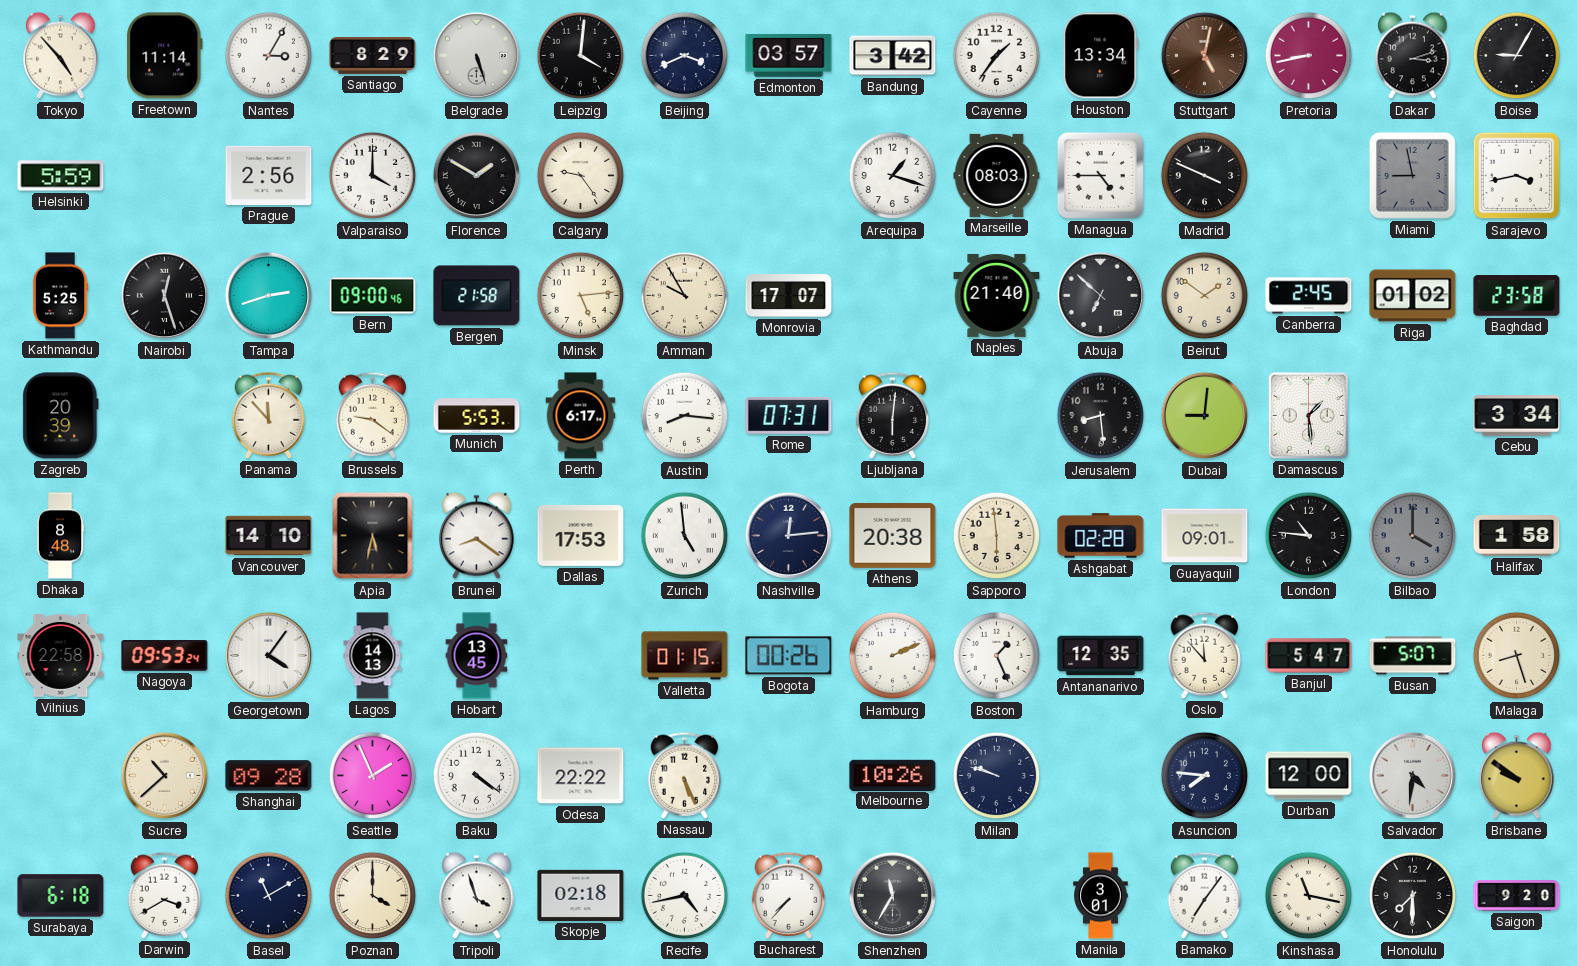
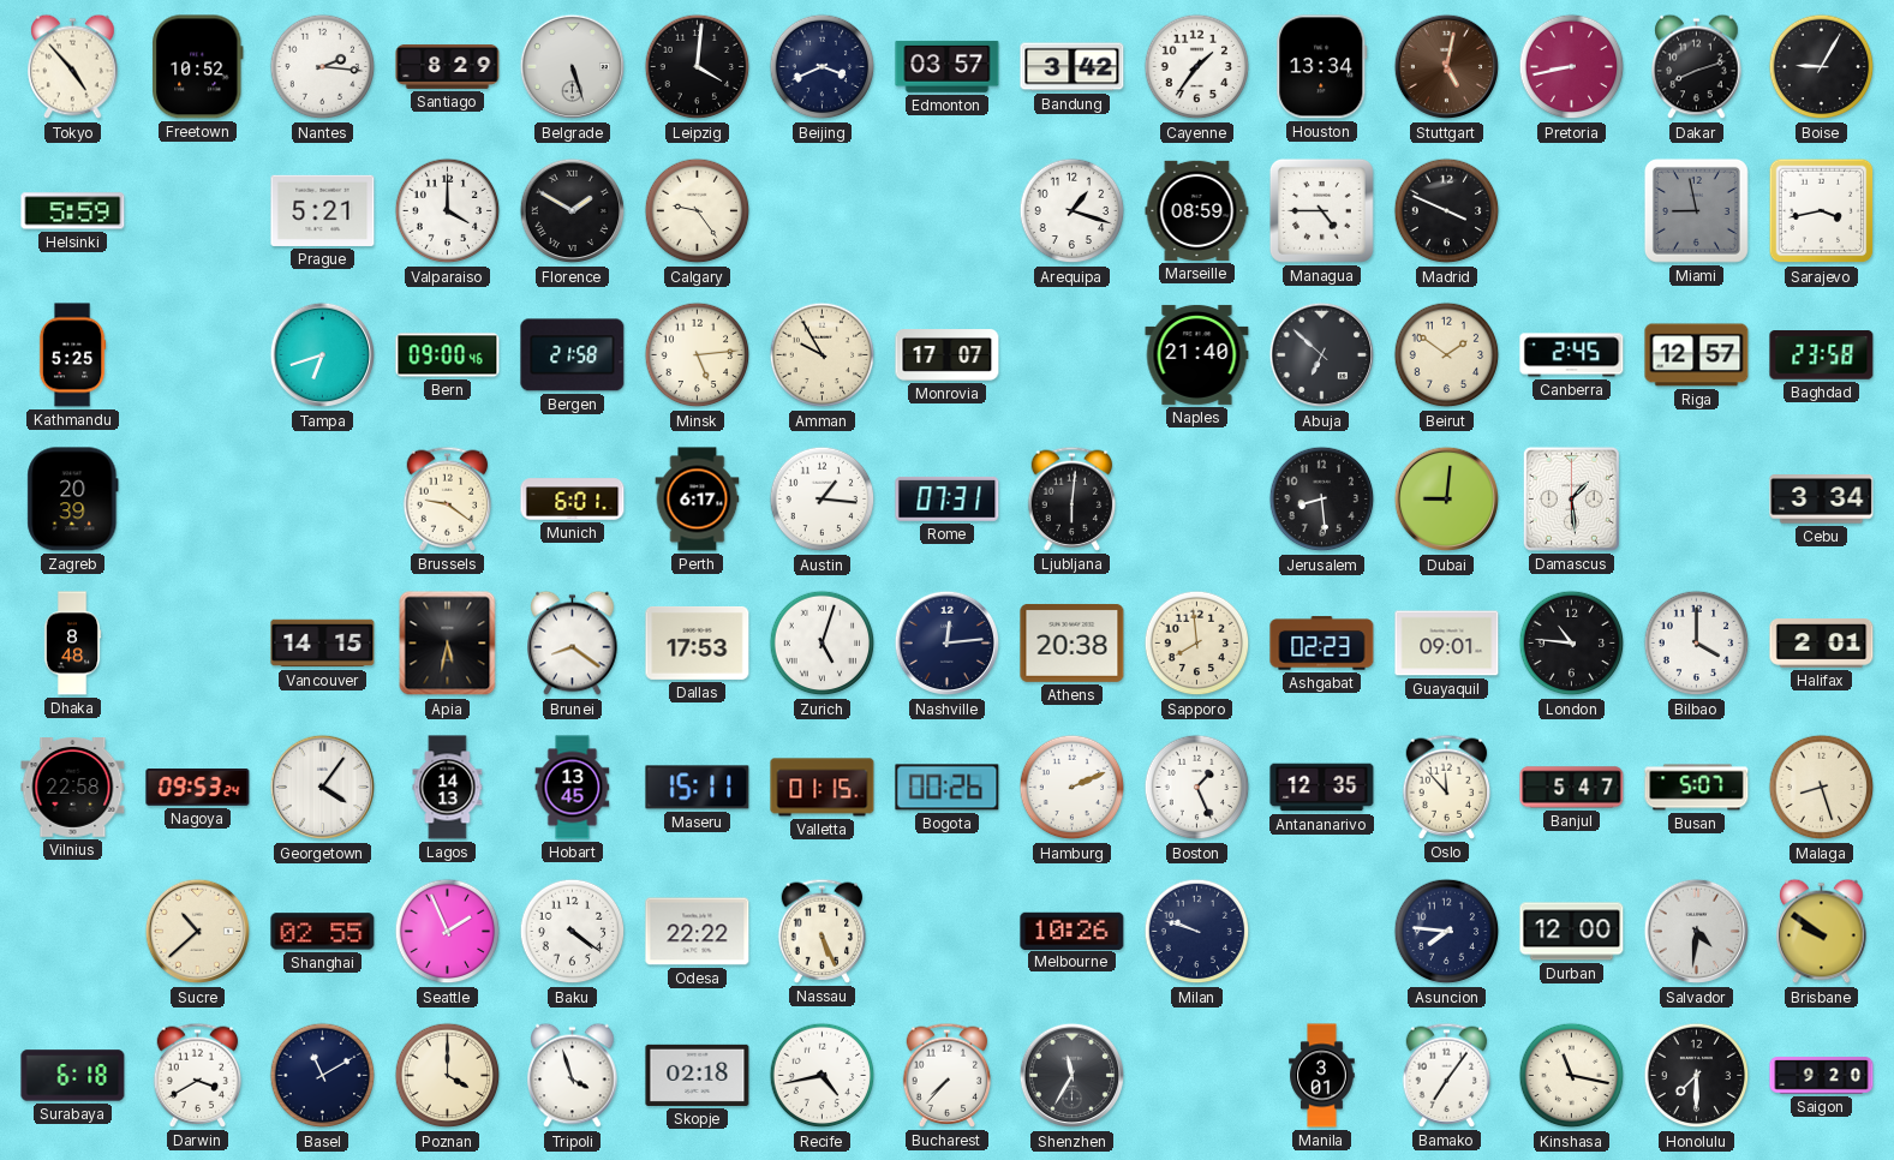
Freetown: 11:14 -> 10:52
Nantes: 3:05 -> 2:16
Dakar: 3:12 -> 8:12
Prague: 2:56 -> 5:21
Marseille: 08:03 -> 08:59
Nairobi: 12:27 -> none
Tampa: 2:42 -> 6:42
Riga: 01:02 -> 12:57
Panama: 11:53 -> none
Munich: 5:53 -> 6:01
Austin: 8:16 -> 1:16
Vancouver: 14:10 -> 14:15
Zurich: 4:59 -> 5:03
Sapporo: 5:59 -> 7:59
Ashgabat: 02:28 -> 02:23
Bilbao dial: grey -> white
Halifax: 1:58 -> 2:01
Maseru: none -> 15:11
Shanghai: 09:28 -> 02:55
